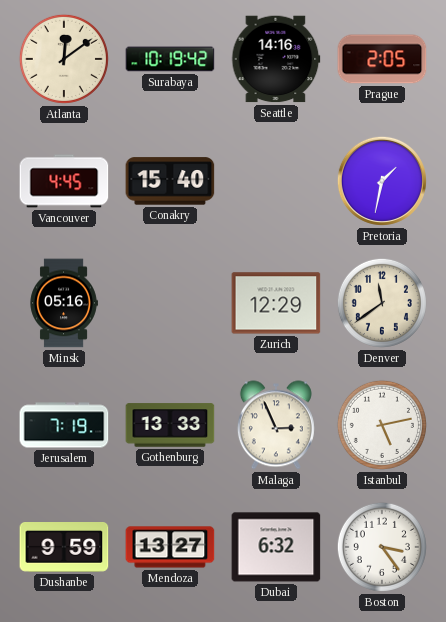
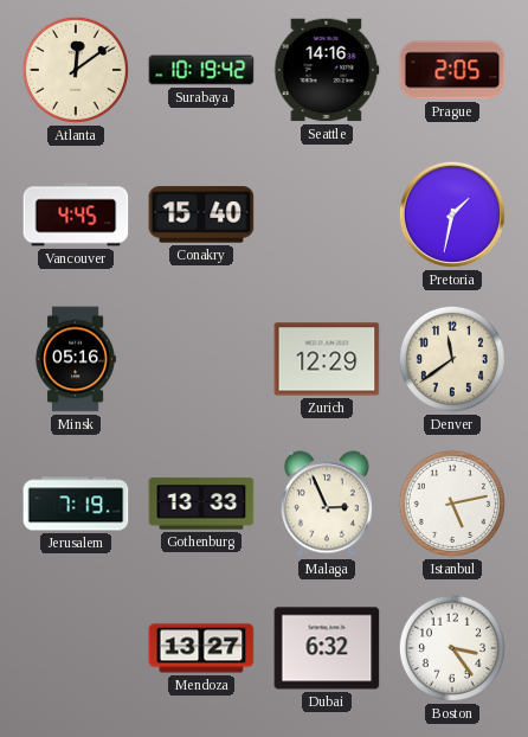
Dushanbe: 9:59 -> none
